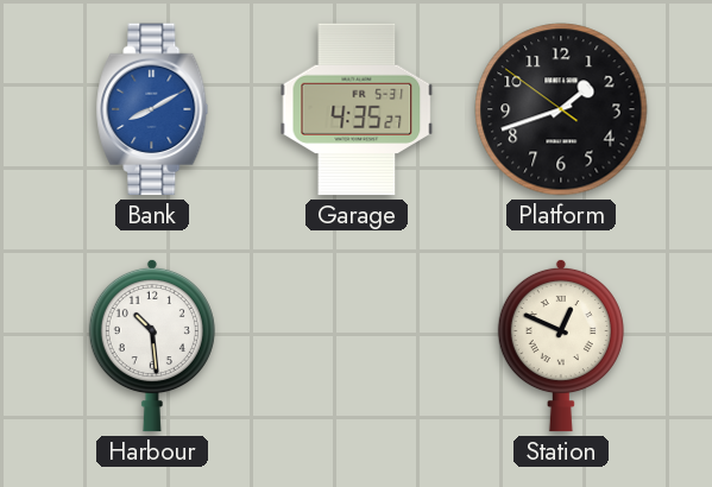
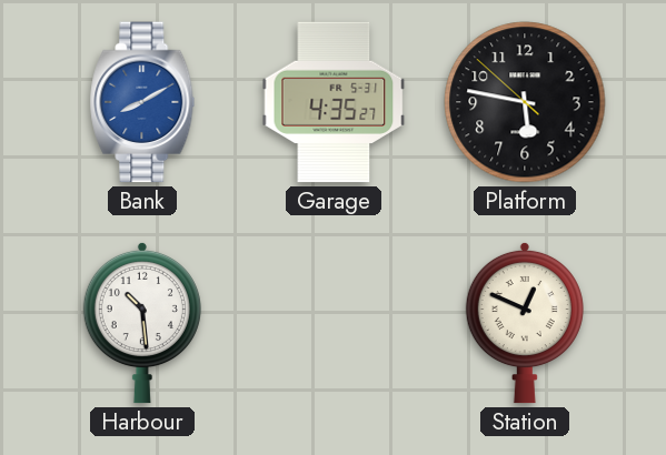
Platform: 1:41 -> 5:46
